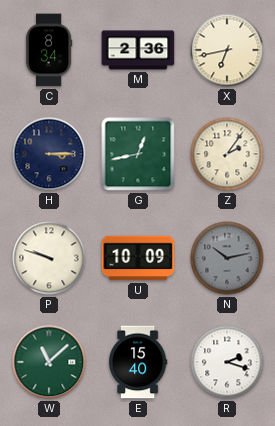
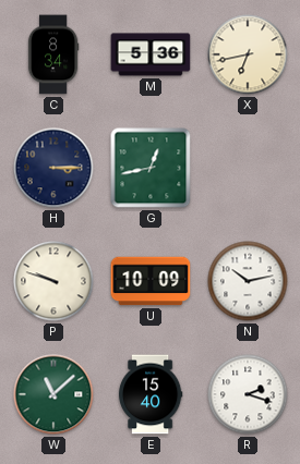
M: 2:36 -> 5:36
Z: 2:06 -> none
N dial: grey -> white
